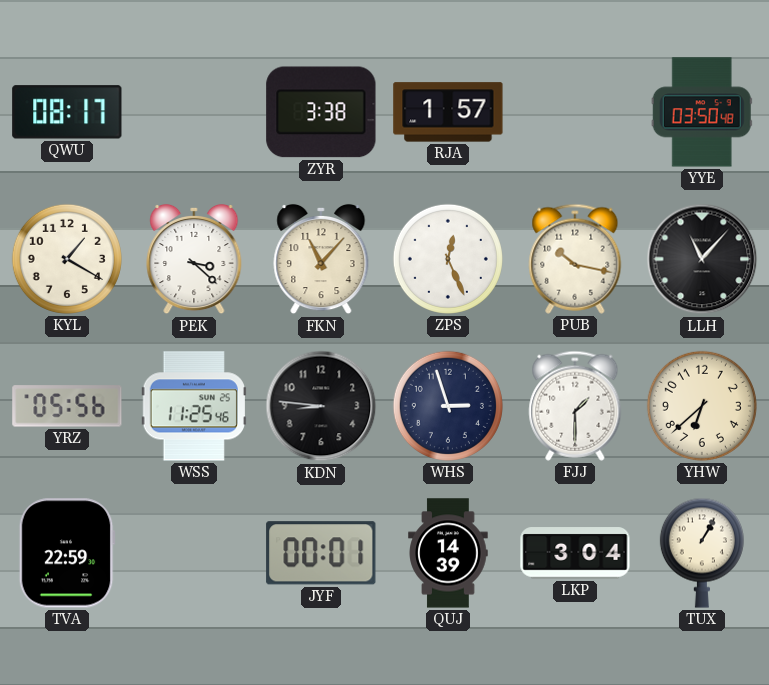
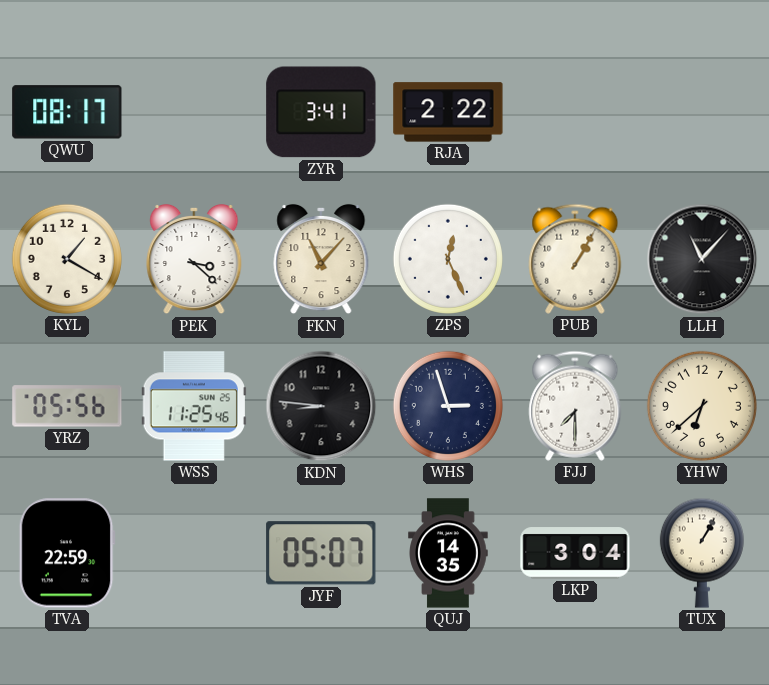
ZYR: 3:38 -> 3:41
RJA: 1:57 -> 2:22
YYE: 03:50 -> none
PUB: 10:17 -> 1:05
FJJ: 1:30 -> 7:30
JYF: 00:01 -> 05:07
QUJ: 14:39 -> 14:35
